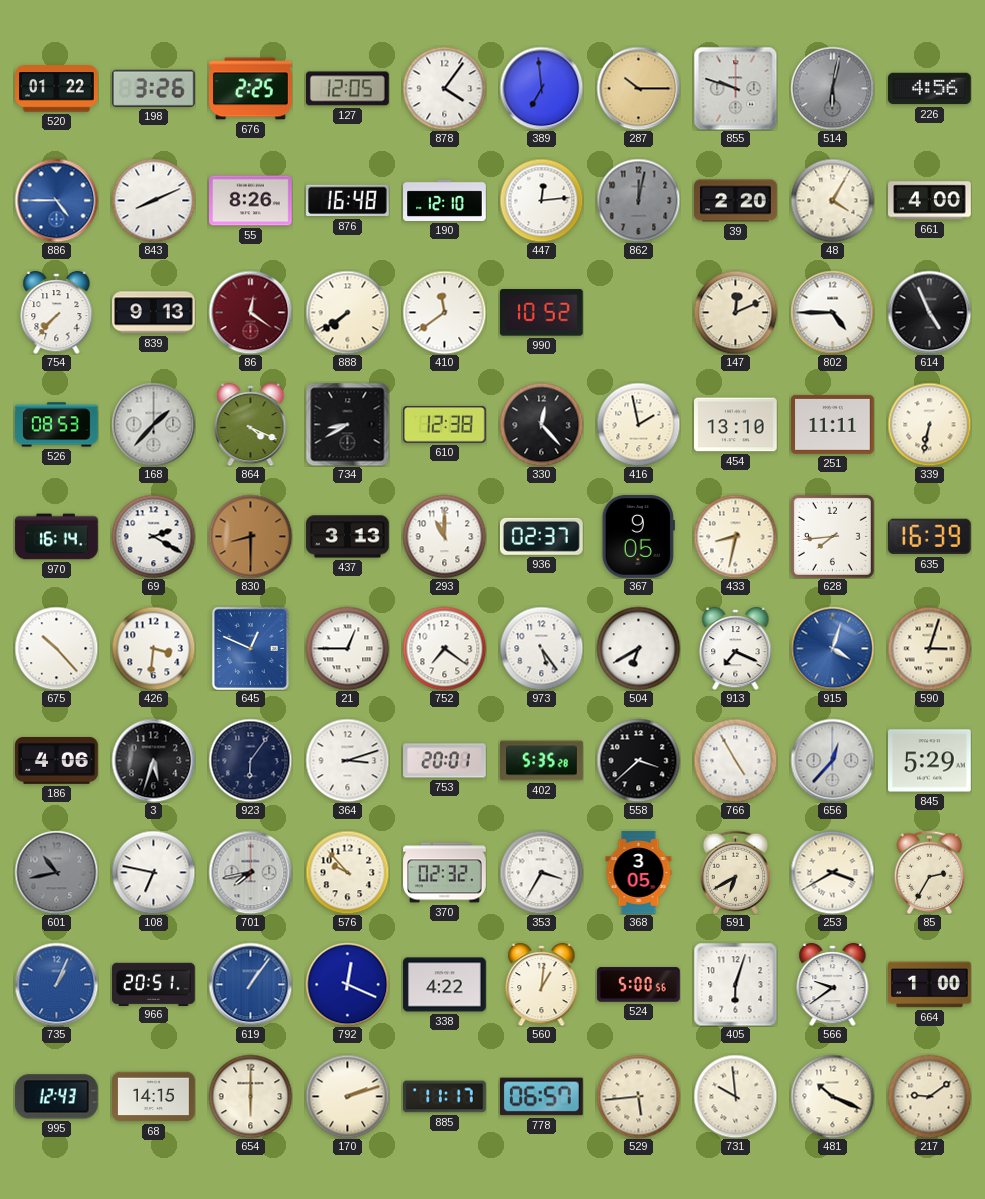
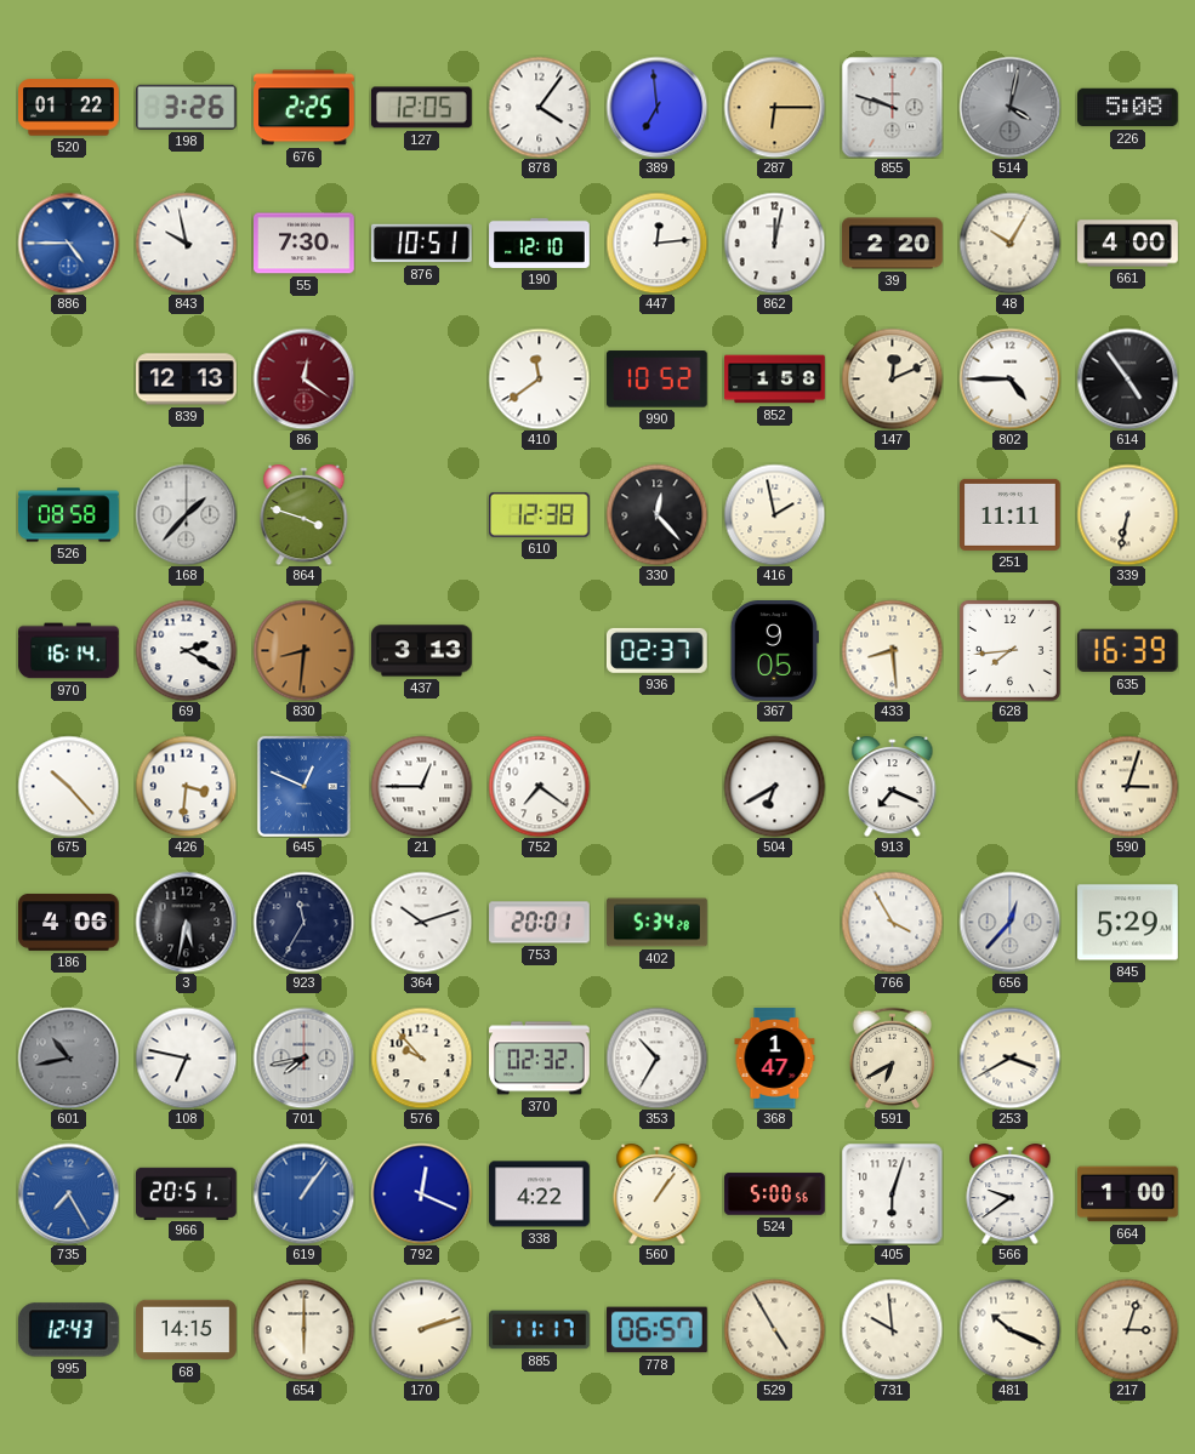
287: 10:15 -> 6:15
514: 6:02 -> 4:02
226: 4:56 -> 5:08
843: 8:11 -> 9:58
55: 8:26 -> 7:30
876: 16:48 -> 10:51
862 dial: grey -> white
48: 4:05 -> 10:05
754: 7:37 -> none
839: 9:13 -> 12:13
888: 7:39 -> none
852: none -> 1:58
614: 4:56 -> 4:54
526: 08:53 -> 08:58
864: 4:19 -> 3:48
734: 8:40 -> none
454: 13:10 -> none
830: 8:30 -> 8:31
293: 11:00 -> none
433: 8:32 -> 8:29
973: 5:24 -> none
915: 4:03 -> none
3: 5:33 -> 5:32
923: 6:06 -> 11:35
364: 3:12 -> 10:12
402: 5:35 -> 5:34
558: 3:38 -> none
766: 4:55 -> 3:55
353: 3:35 -> 10:35
368: 3:05 -> 1:47
85: 2:35 -> none
735: 1:04 -> 7:25
560: 1:01 -> 1:06
529: 5:44 -> 4:55
217: 9:09 -> 3:03
